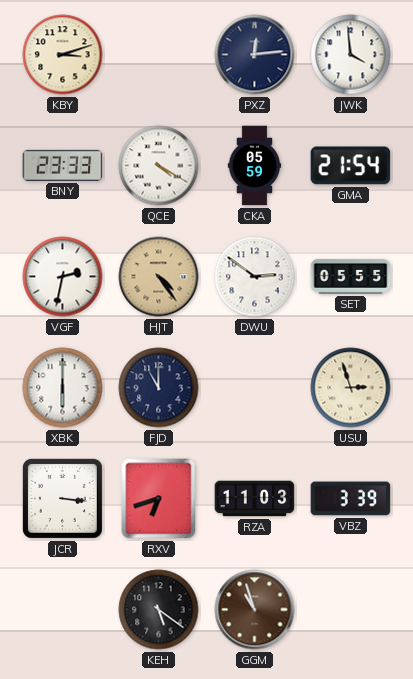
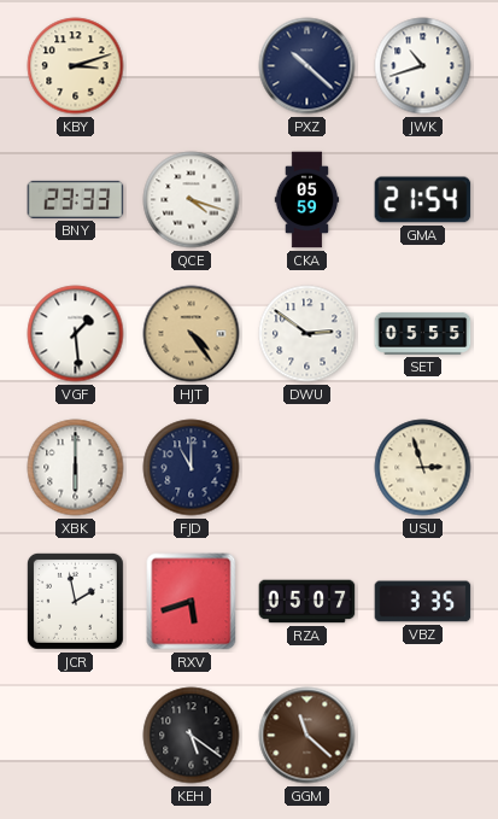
PXZ: 12:14 -> 10:22
JWK: 3:59 -> 10:42
QCE: 4:20 -> 4:18
VGF: 2:32 -> 1:29
JCR: 3:16 -> 1:58
RXV: 6:42 -> 5:42
RZA: 11:03 -> 05:07
VBZ: 3:39 -> 3:35
GGM: 10:57 -> 11:22
